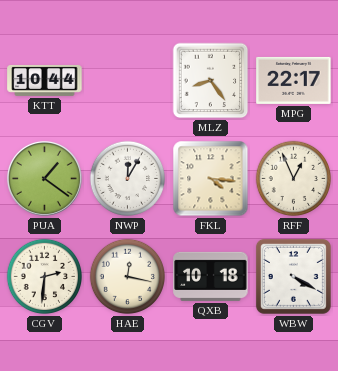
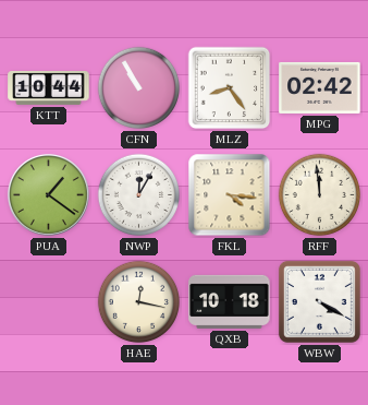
CFN: none -> 10:55
MPG: 22:17 -> 02:42
RFF: 12:56 -> 11:59
CGV: 2:31 -> none
